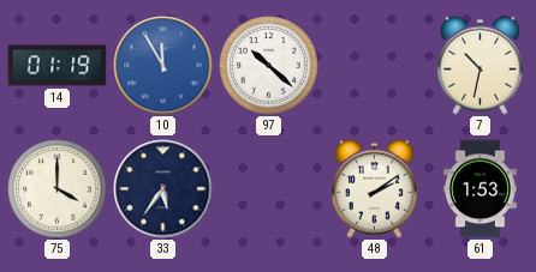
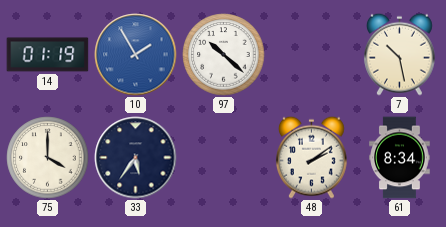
10: 11:55 -> 1:55
7: 10:32 -> 10:28
61: 1:53 -> 8:34
